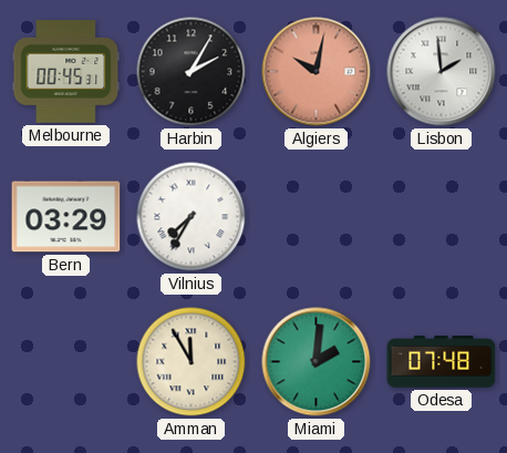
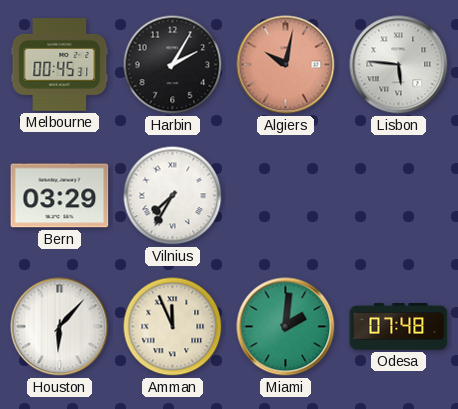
Lisbon: 1:59 -> 5:46
Houston: none -> 6:07
Amman: 11:55 -> 11:56
